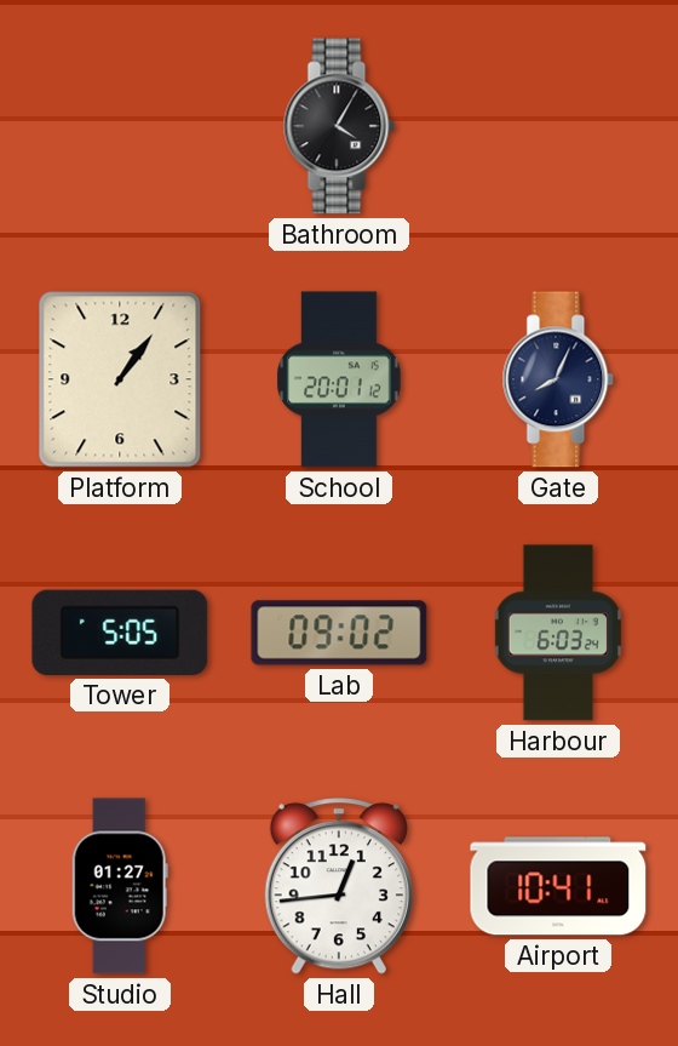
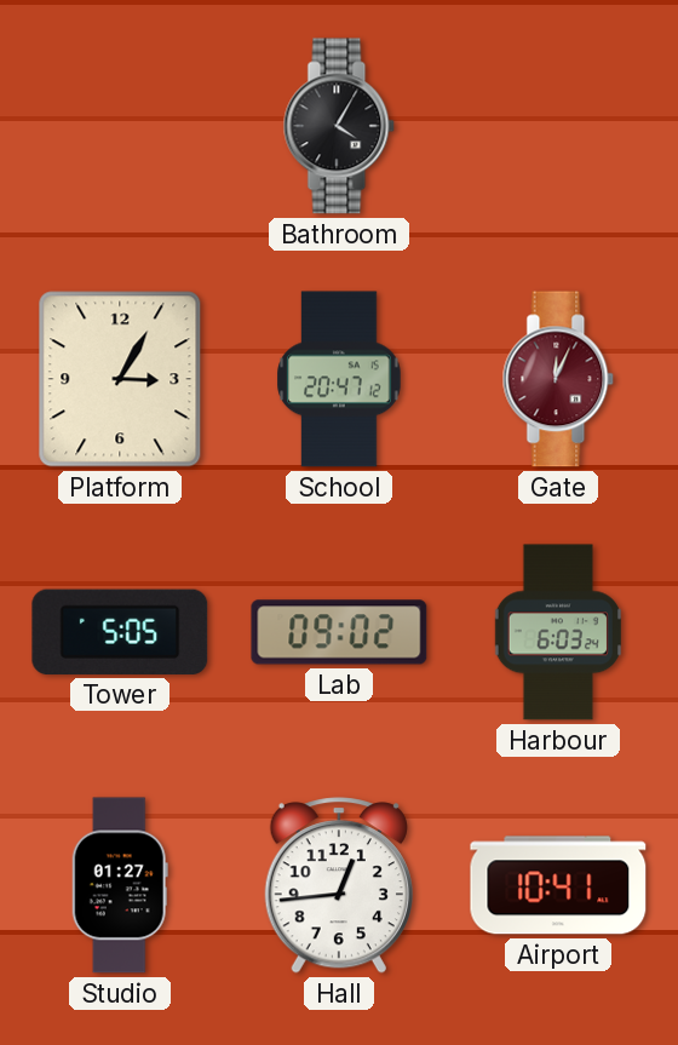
Platform: 1:06 -> 3:05
School: 20:01 -> 20:47
Gate: 8:04 -> 12:04
Gate dial: navy -> burgundy
